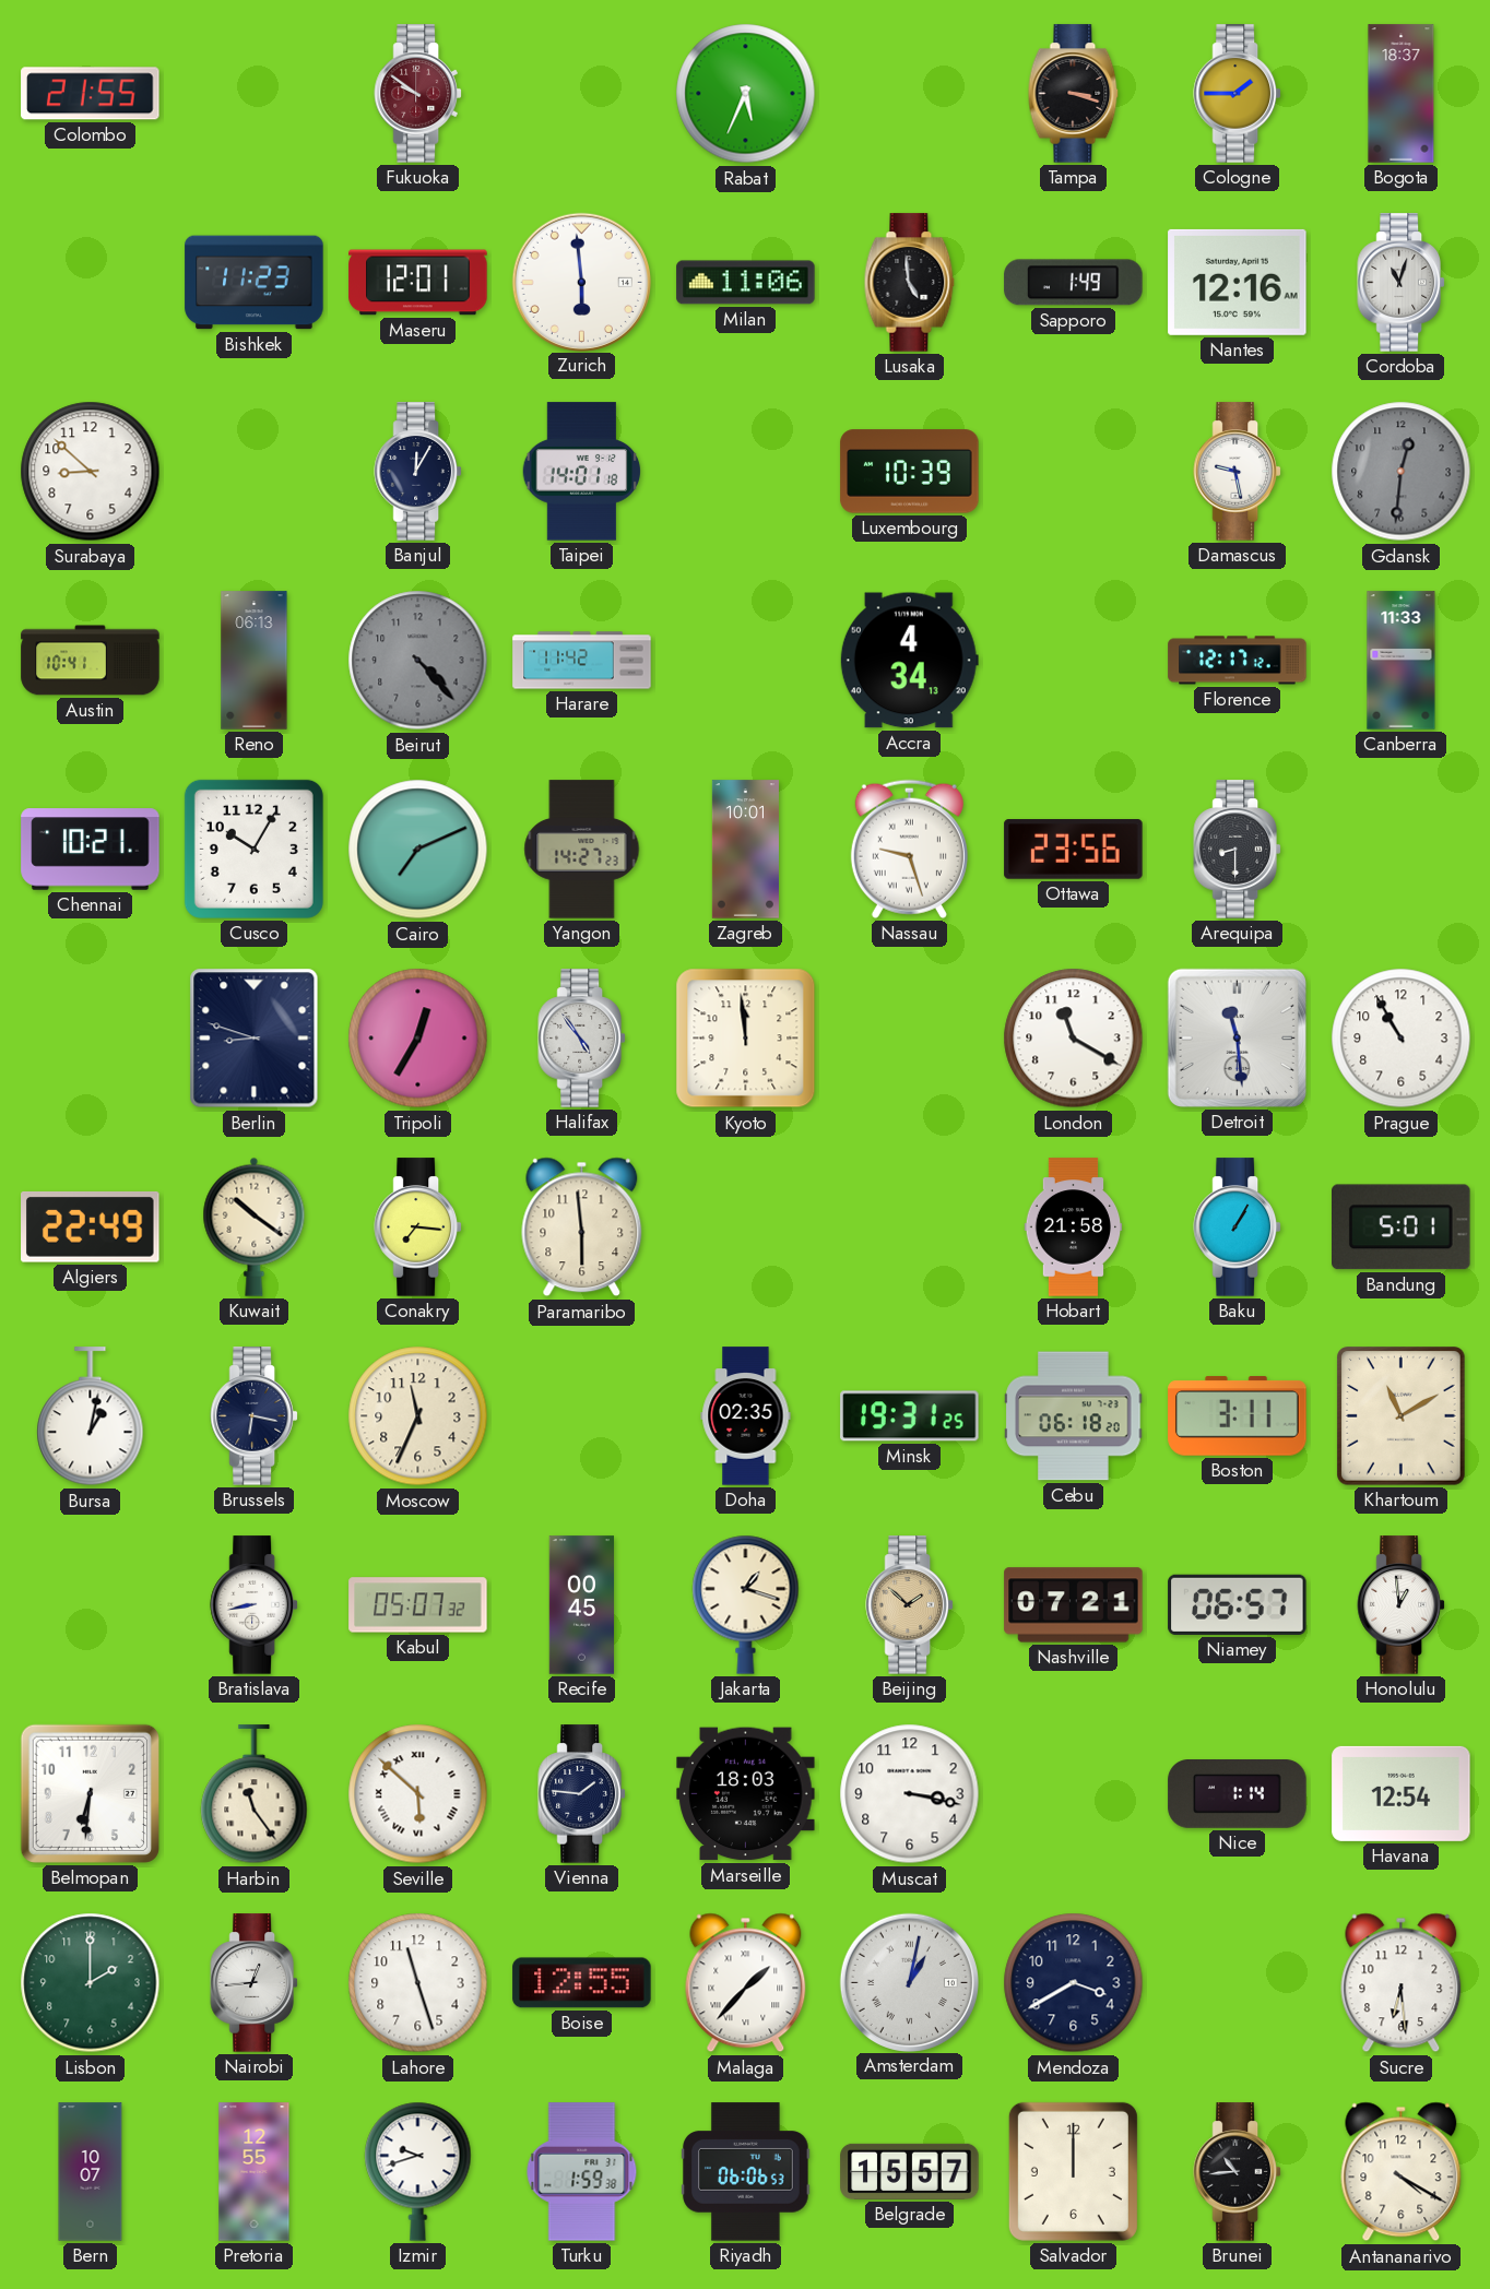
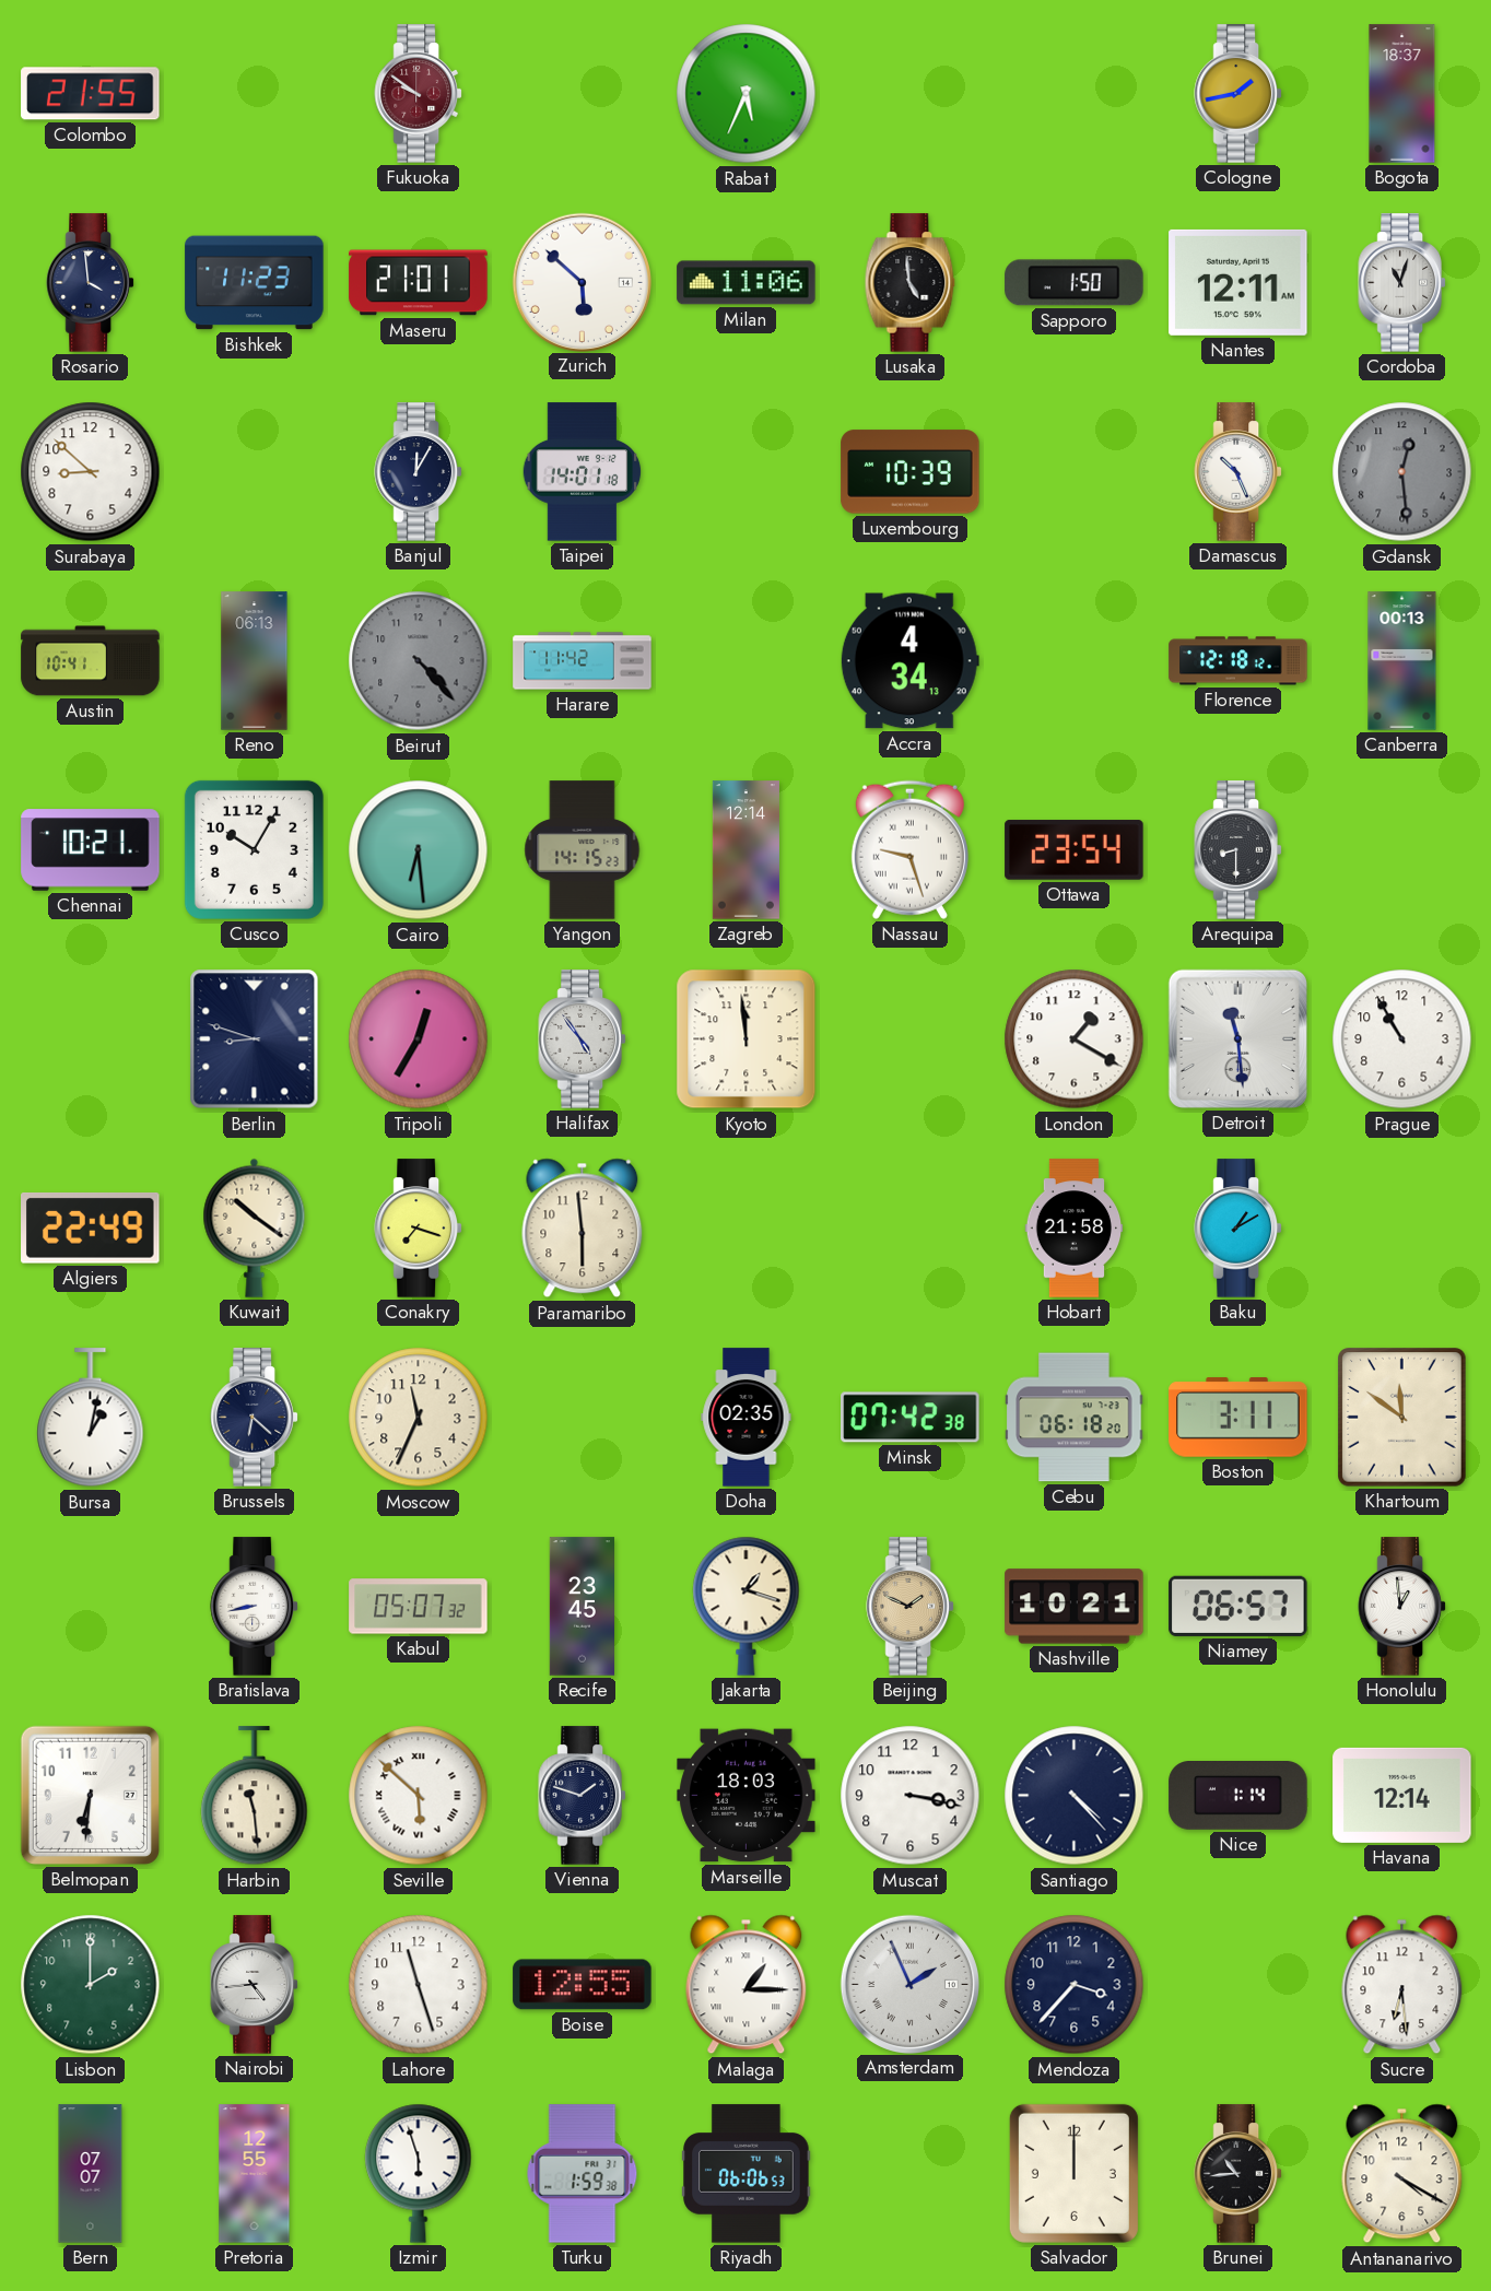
Tampa: 3:18 -> none
Cologne: 1:45 -> 1:43
Rosario: none -> 3:59
Maseru: 12:01 -> 21:01
Zurich: 5:59 -> 5:52
Sapporo: 1:49 -> 1:50
Nantes: 12:16 -> 12:11
Damascus: 9:28 -> 10:26
Gdansk: 12:31 -> 12:29
Florence: 12:17 -> 12:18
Canberra: 11:33 -> 00:13
Cairo: 7:11 -> 6:29
Yangon: 14:27 -> 14:15
Zagreb: 10:01 -> 12:14
Ottawa: 23:56 -> 23:54
London: 11:20 -> 1:20
Conakry: 7:16 -> 7:18
Baku: 1:05 -> 1:10
Bandung: 5:01 -> none
Brussels: 6:17 -> 6:22
Minsk: 19:31 -> 07:42
Khartoum: 11:10 -> 11:51
Recife: 00:45 -> 23:45
Beijing: 1:52 -> 1:49
Nashville: 07:21 -> 10:21
Harbin: 11:24 -> 11:29
Vienna: 1:46 -> 1:48
Santiago: none -> 4:23
Havana: 12:54 -> 12:14
Nairobi: 12:44 -> 4:44
Malaga: 1:37 -> 1:15
Amsterdam: 1:02 -> 1:56
Mendoza: 3:40 -> 3:37
Bern: 10:07 -> 07:07
Izmir: 9:42 -> 5:57
Belgrade: 15:57 -> none
